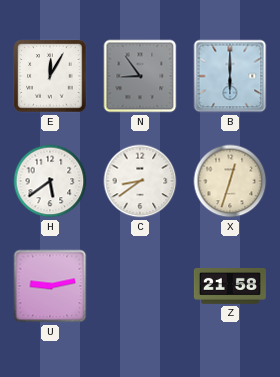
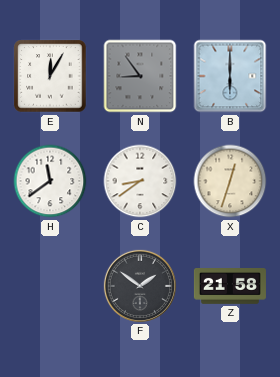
H: 5:39 -> 11:39
U: 9:13 -> none
F: none -> 1:51
